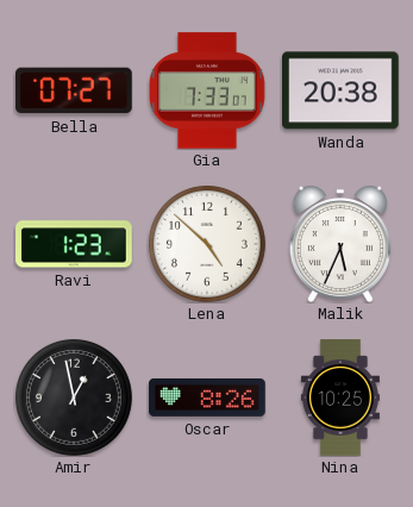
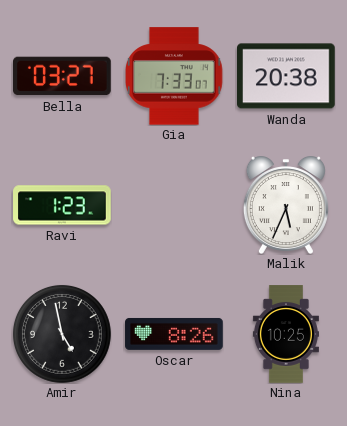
Bella: 07:27 -> 03:27
Lena: 4:52 -> none
Amir: 12:58 -> 4:58
